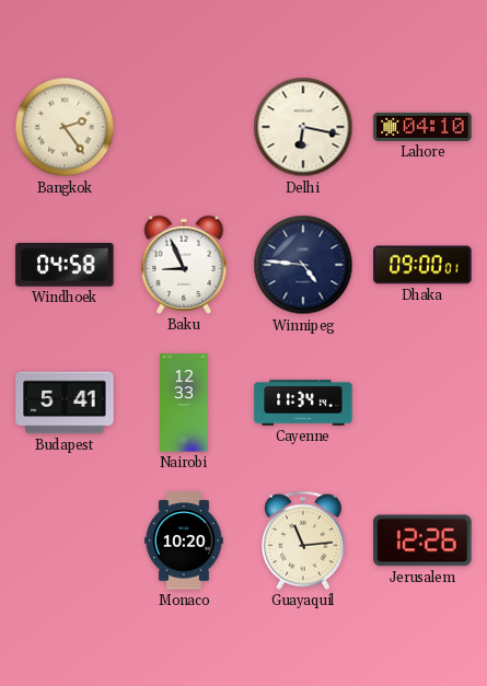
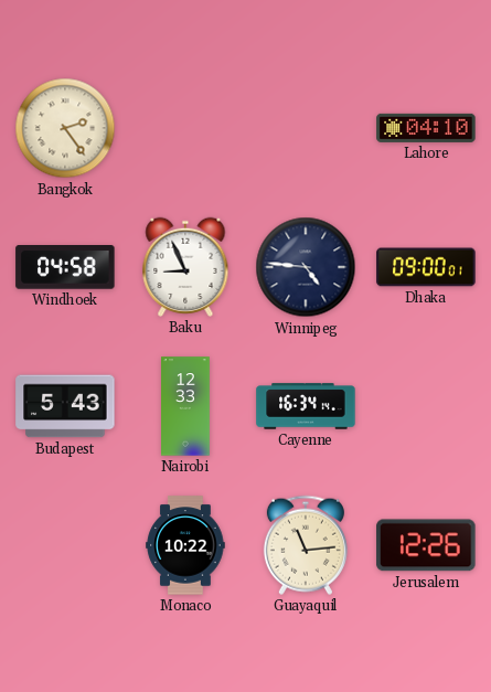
Delhi: 6:17 -> none
Budapest: 5:41 -> 5:43
Cayenne: 11:34 -> 16:34
Monaco: 10:20 -> 10:22
